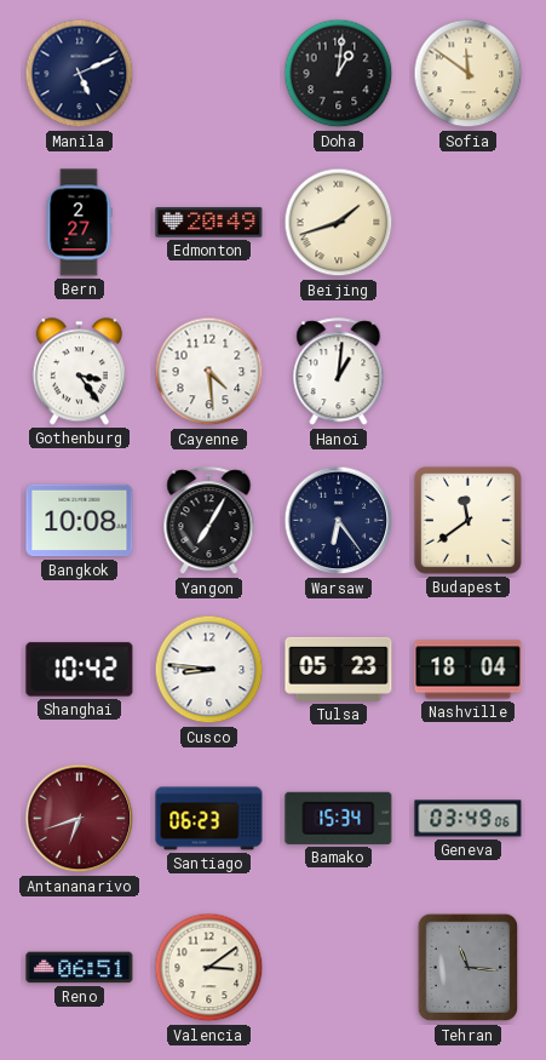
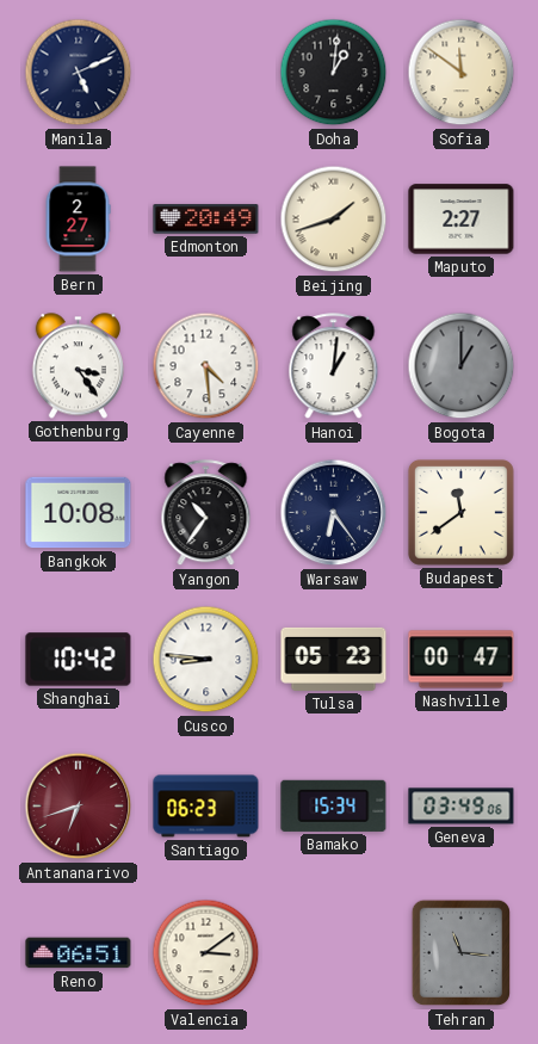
Maputo: none -> 2:27
Bogota: none -> 1:00
Yangon: 7:05 -> 10:36
Nashville: 18:04 -> 00:47
